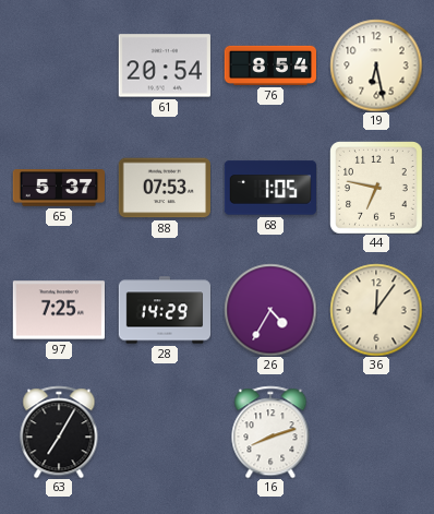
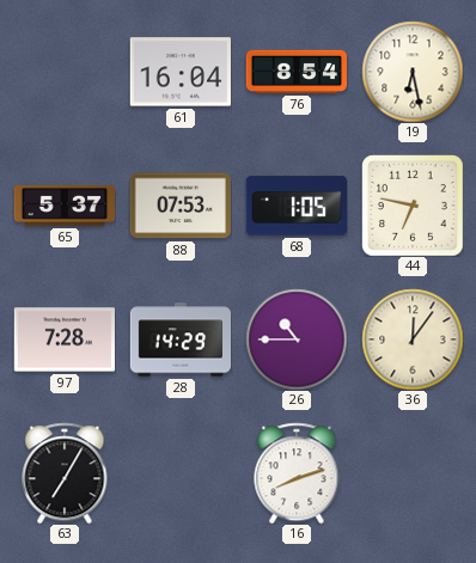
61: 20:54 -> 16:04
97: 7:25 -> 7:28
26: 4:35 -> 10:45
